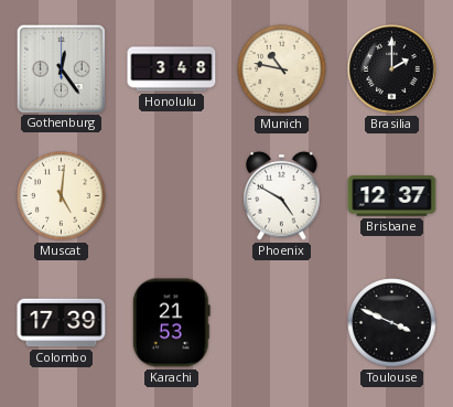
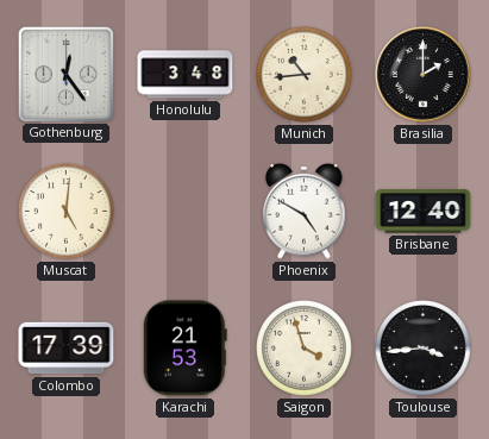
Munich: 10:47 -> 10:44
Brisbane: 12:37 -> 12:40
Saigon: none -> 3:57
Toulouse: 3:49 -> 3:44
